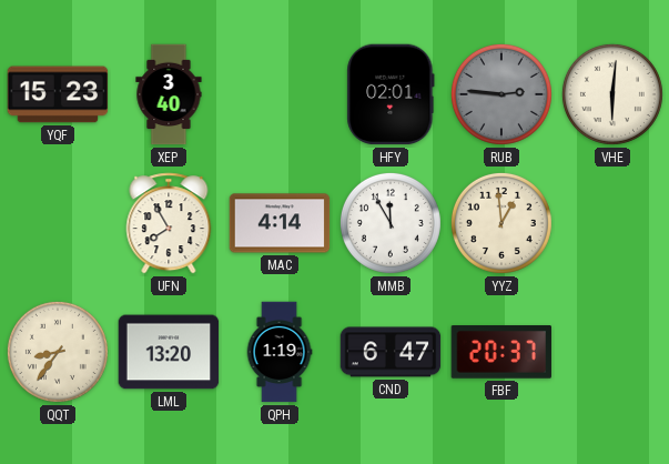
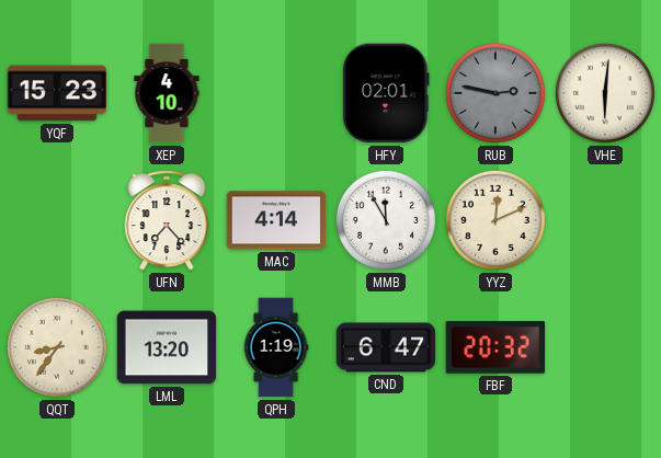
XEP: 3:40 -> 4:10
RUB: 2:46 -> 2:47
UFN: 7:55 -> 7:23
YYZ: 12:59 -> 12:11
FBF: 20:37 -> 20:32
